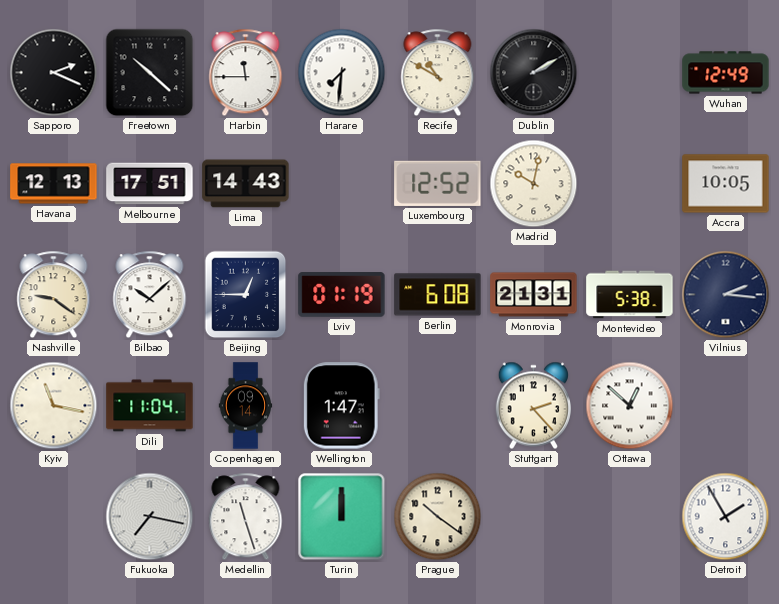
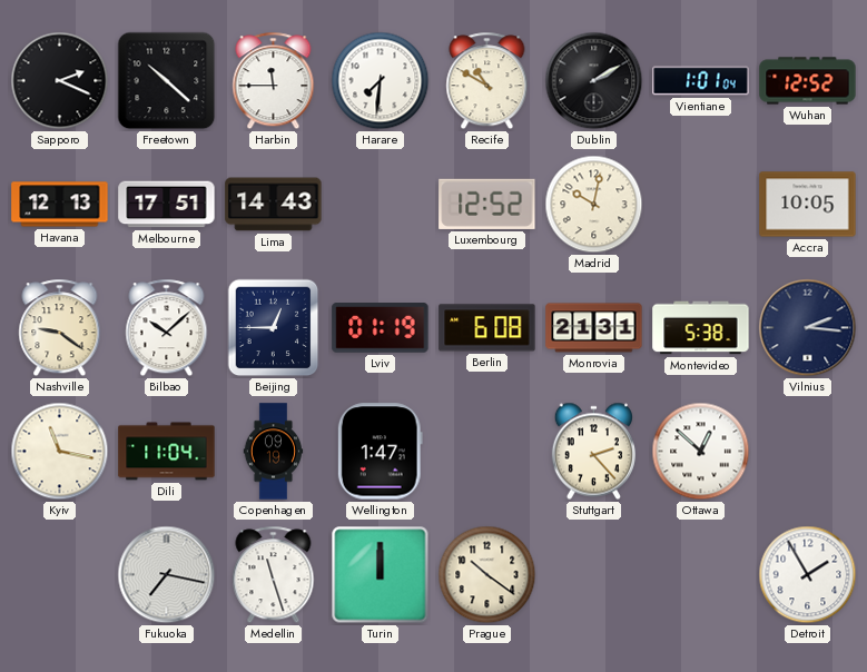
Vientiane: none -> 1:01
Wuhan: 12:49 -> 12:52
Copenhagen: 09:14 -> 09:19
